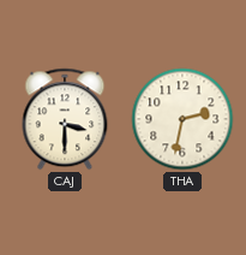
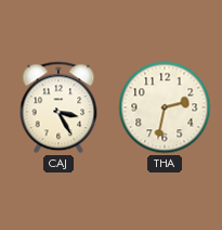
CAJ: 3:30 -> 3:25
